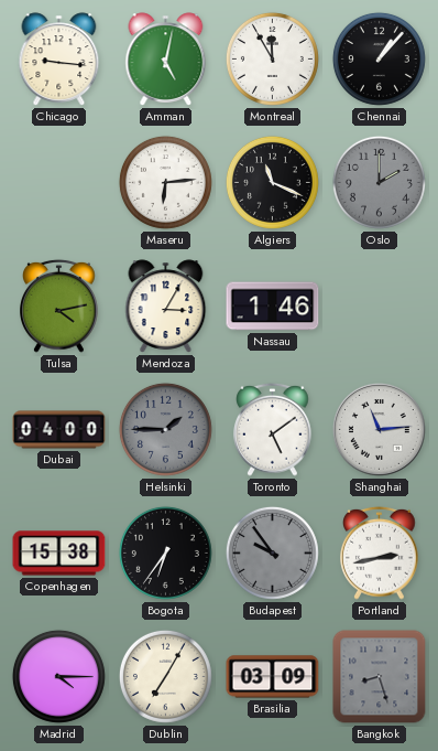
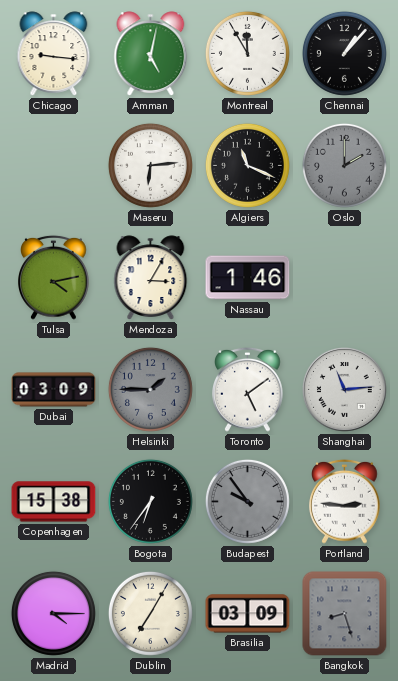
Dubai: 04:00 -> 03:09
Portland: 2:43 -> 2:46
